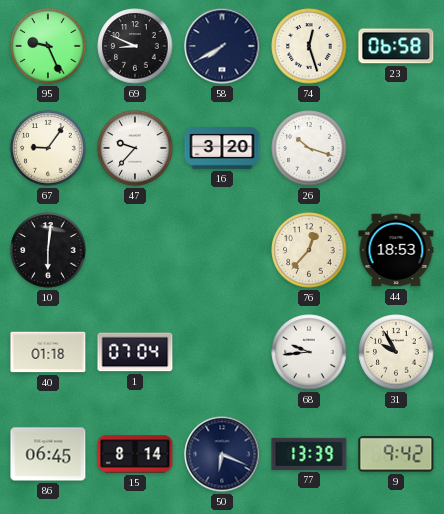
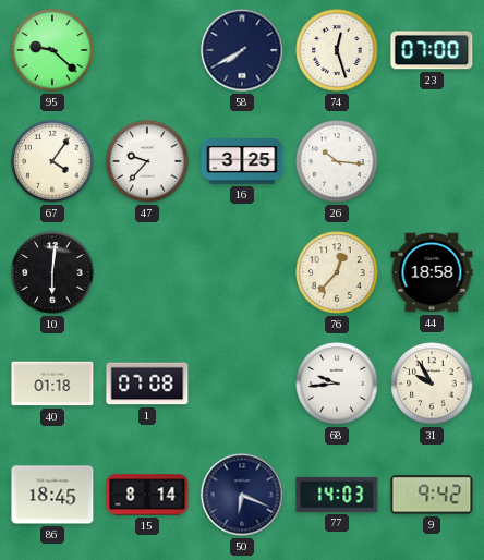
95: 9:26 -> 9:22
69: 8:49 -> none
23: 06:58 -> 07:00
67: 9:06 -> 4:06
16: 3:20 -> 3:25
26: 10:18 -> 10:16
44: 18:53 -> 18:58
1: 07:04 -> 07:08
86: 06:45 -> 18:45
77: 13:39 -> 14:03
